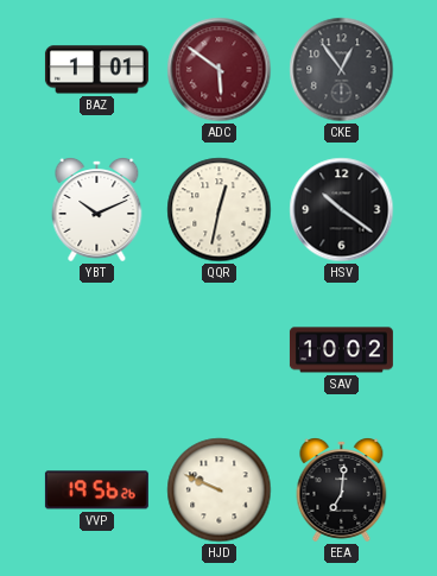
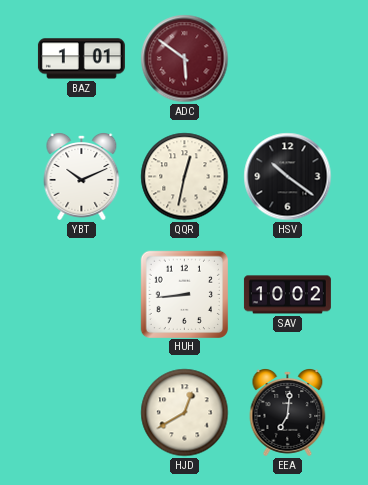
CKE: 12:54 -> none
HUH: none -> 8:44
VVP: 19:56 -> none
HJD: 9:49 -> 12:40
